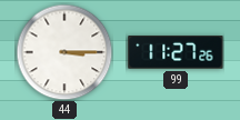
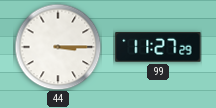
99: 11:27:26 -> 11:27:29
